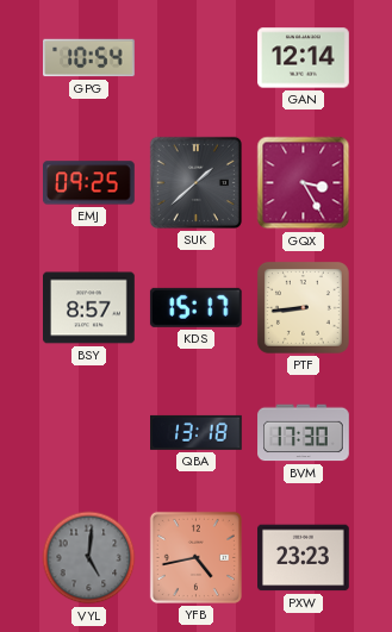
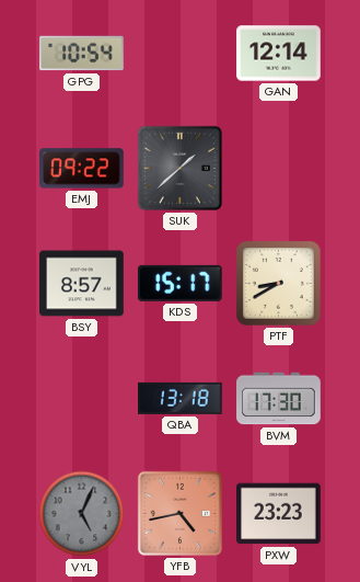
EMJ: 09:25 -> 09:22
GQX: 3:25 -> none
PTF: 8:44 -> 8:40
VYL: 5:01 -> 5:04
